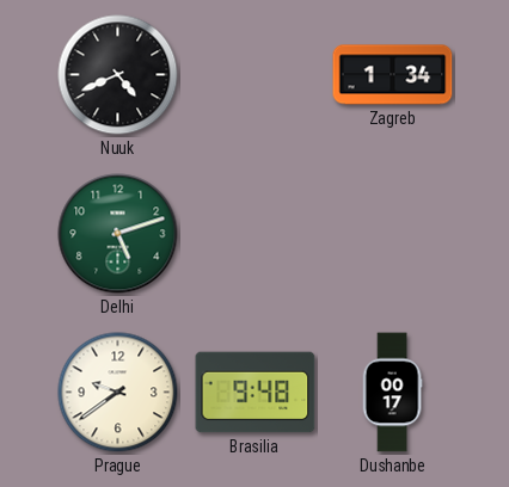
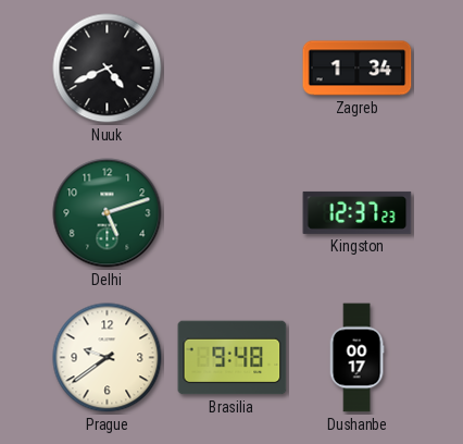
Kingston: none -> 12:37
